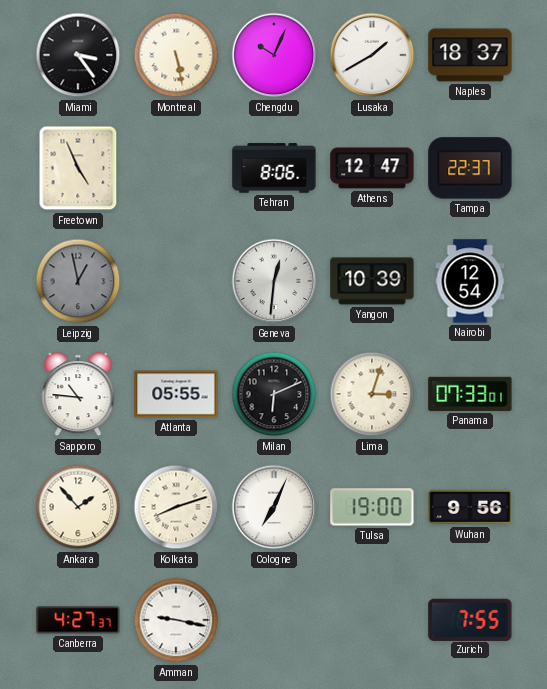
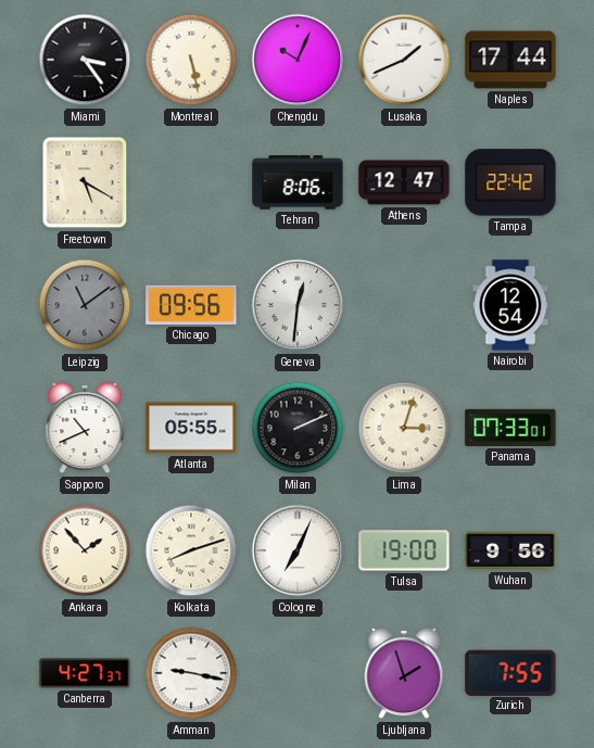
Lusaka: 1:40 -> 1:41
Naples: 18:37 -> 17:44
Freetown: 4:56 -> 5:20
Tampa: 22:37 -> 22:42
Leipzig: 12:58 -> 11:09
Chicago: none -> 09:56
Yangon: 10:39 -> none
Sapporo: 10:46 -> 10:41
Milan: 6:11 -> 2:11
Ljubljana: none -> 1:57
